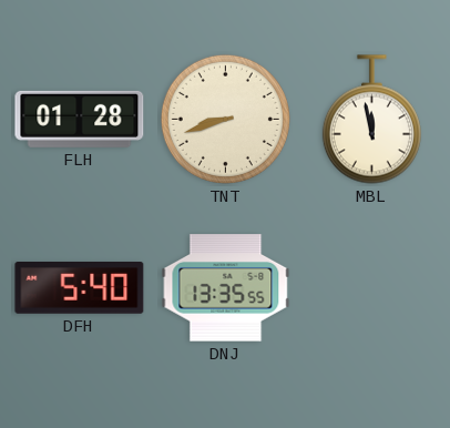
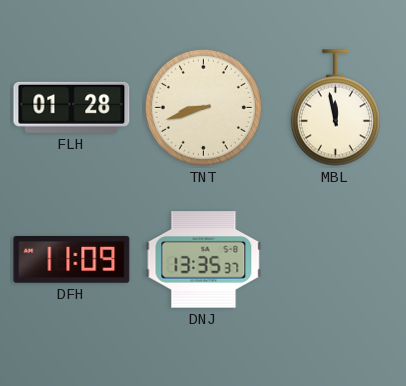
DFH: 5:40 -> 11:09
DNJ: 13:35:55 -> 13:35:37
